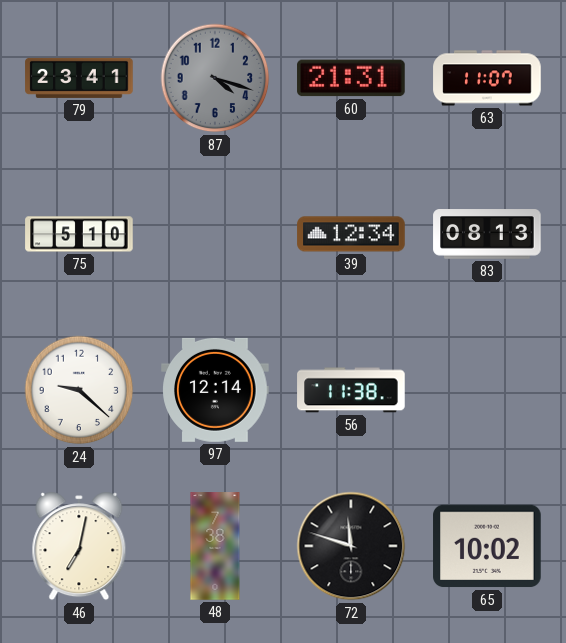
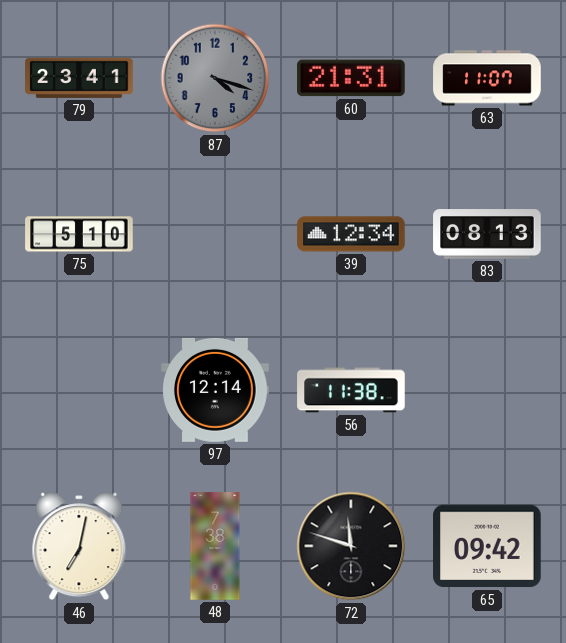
24: 9:22 -> none
65: 10:02 -> 09:42
